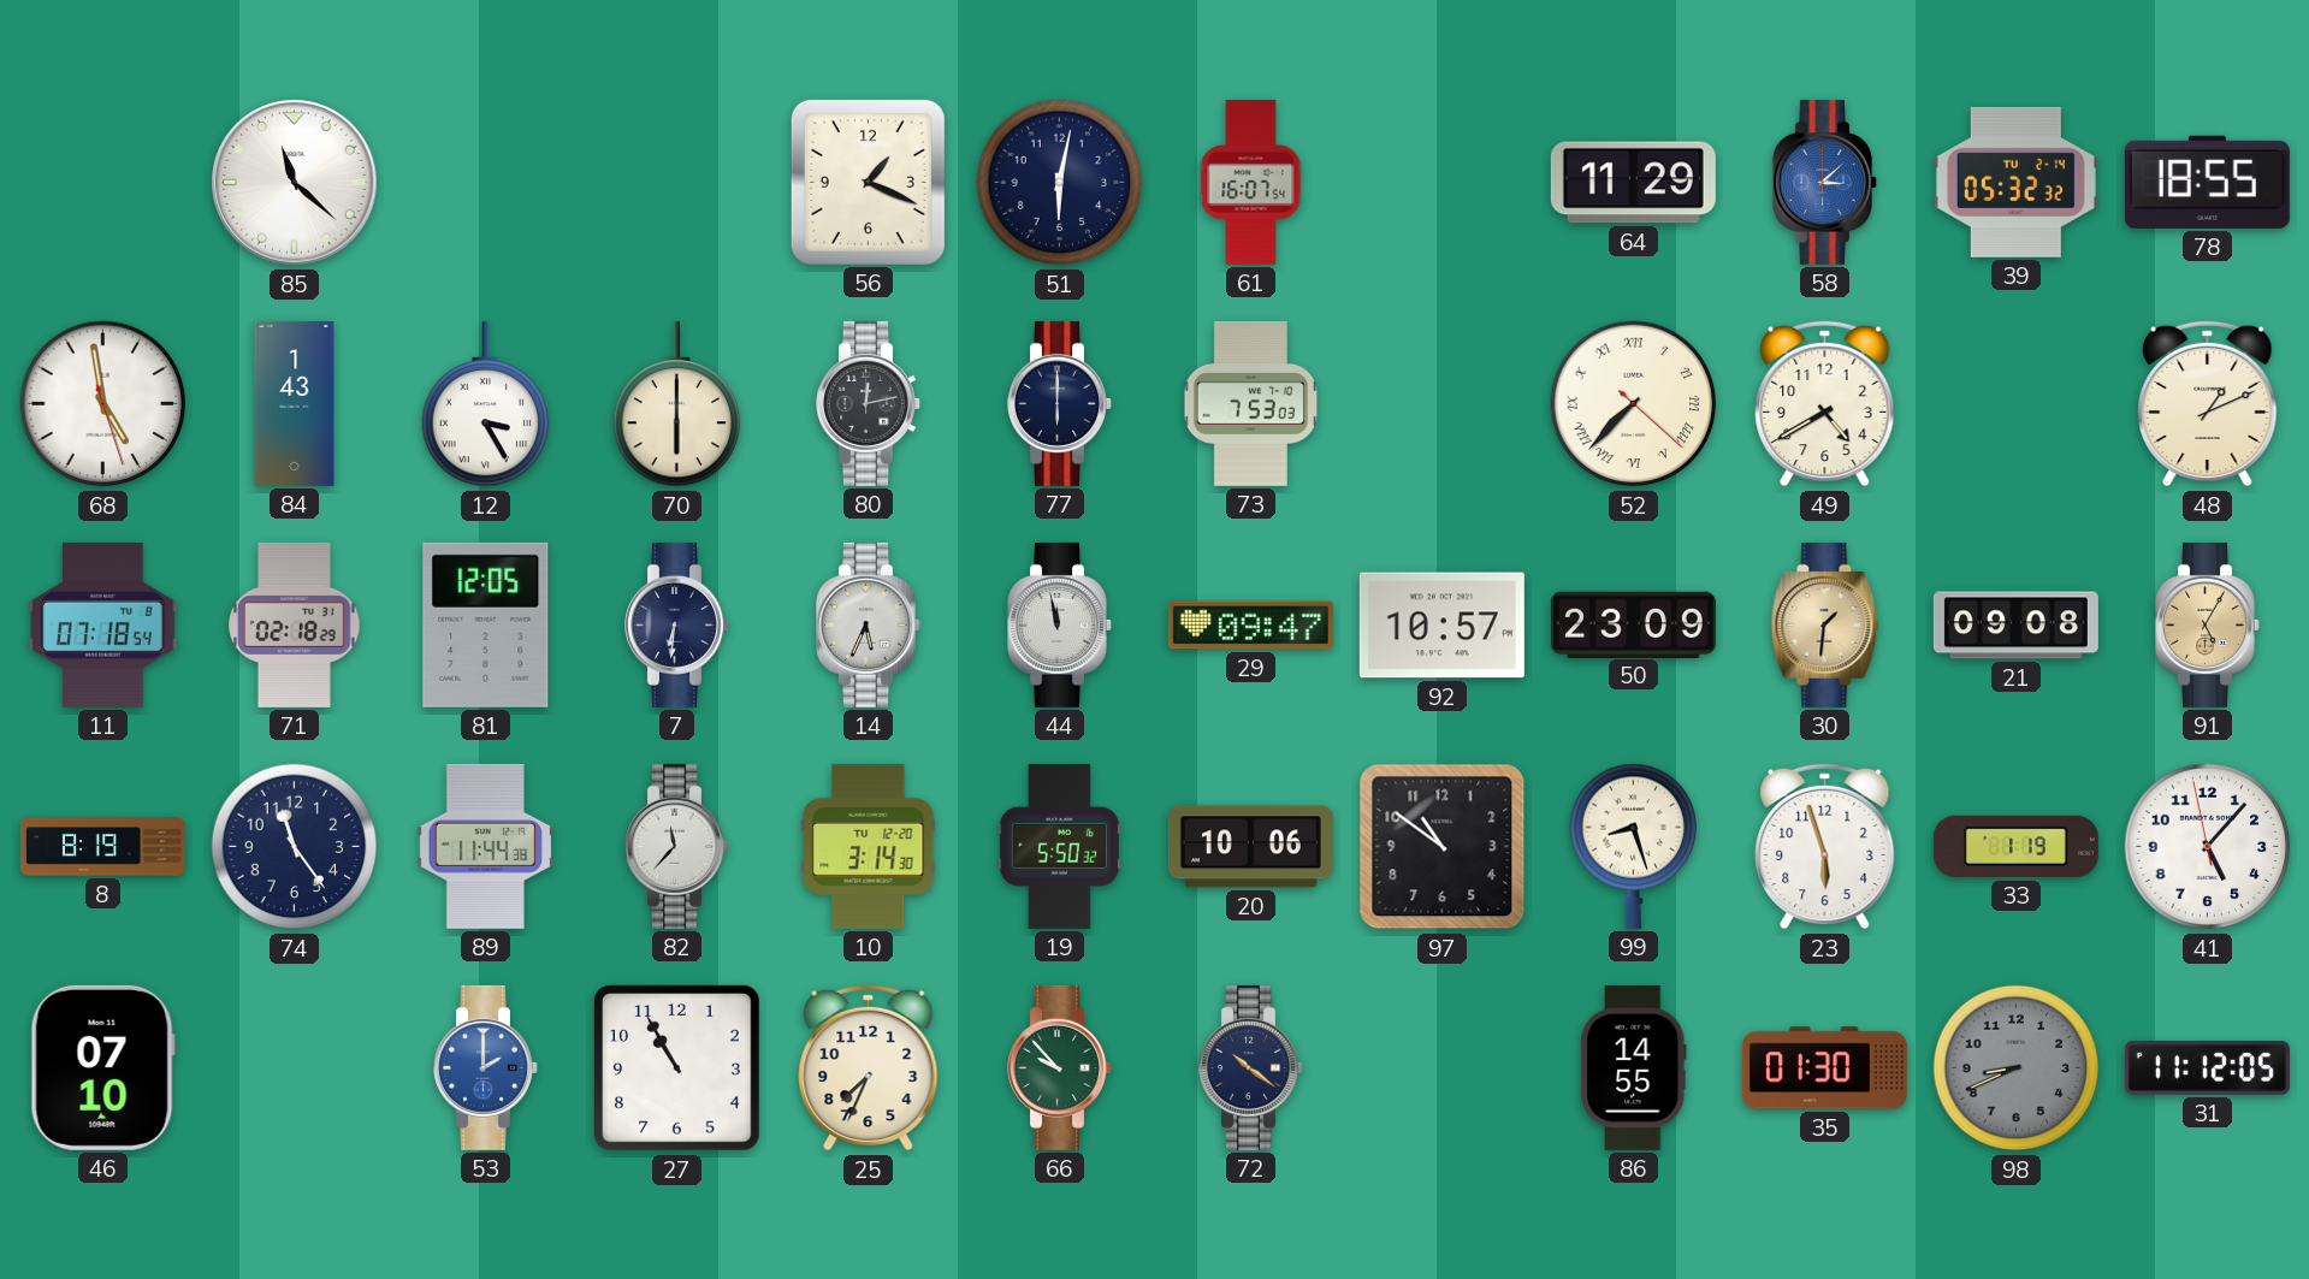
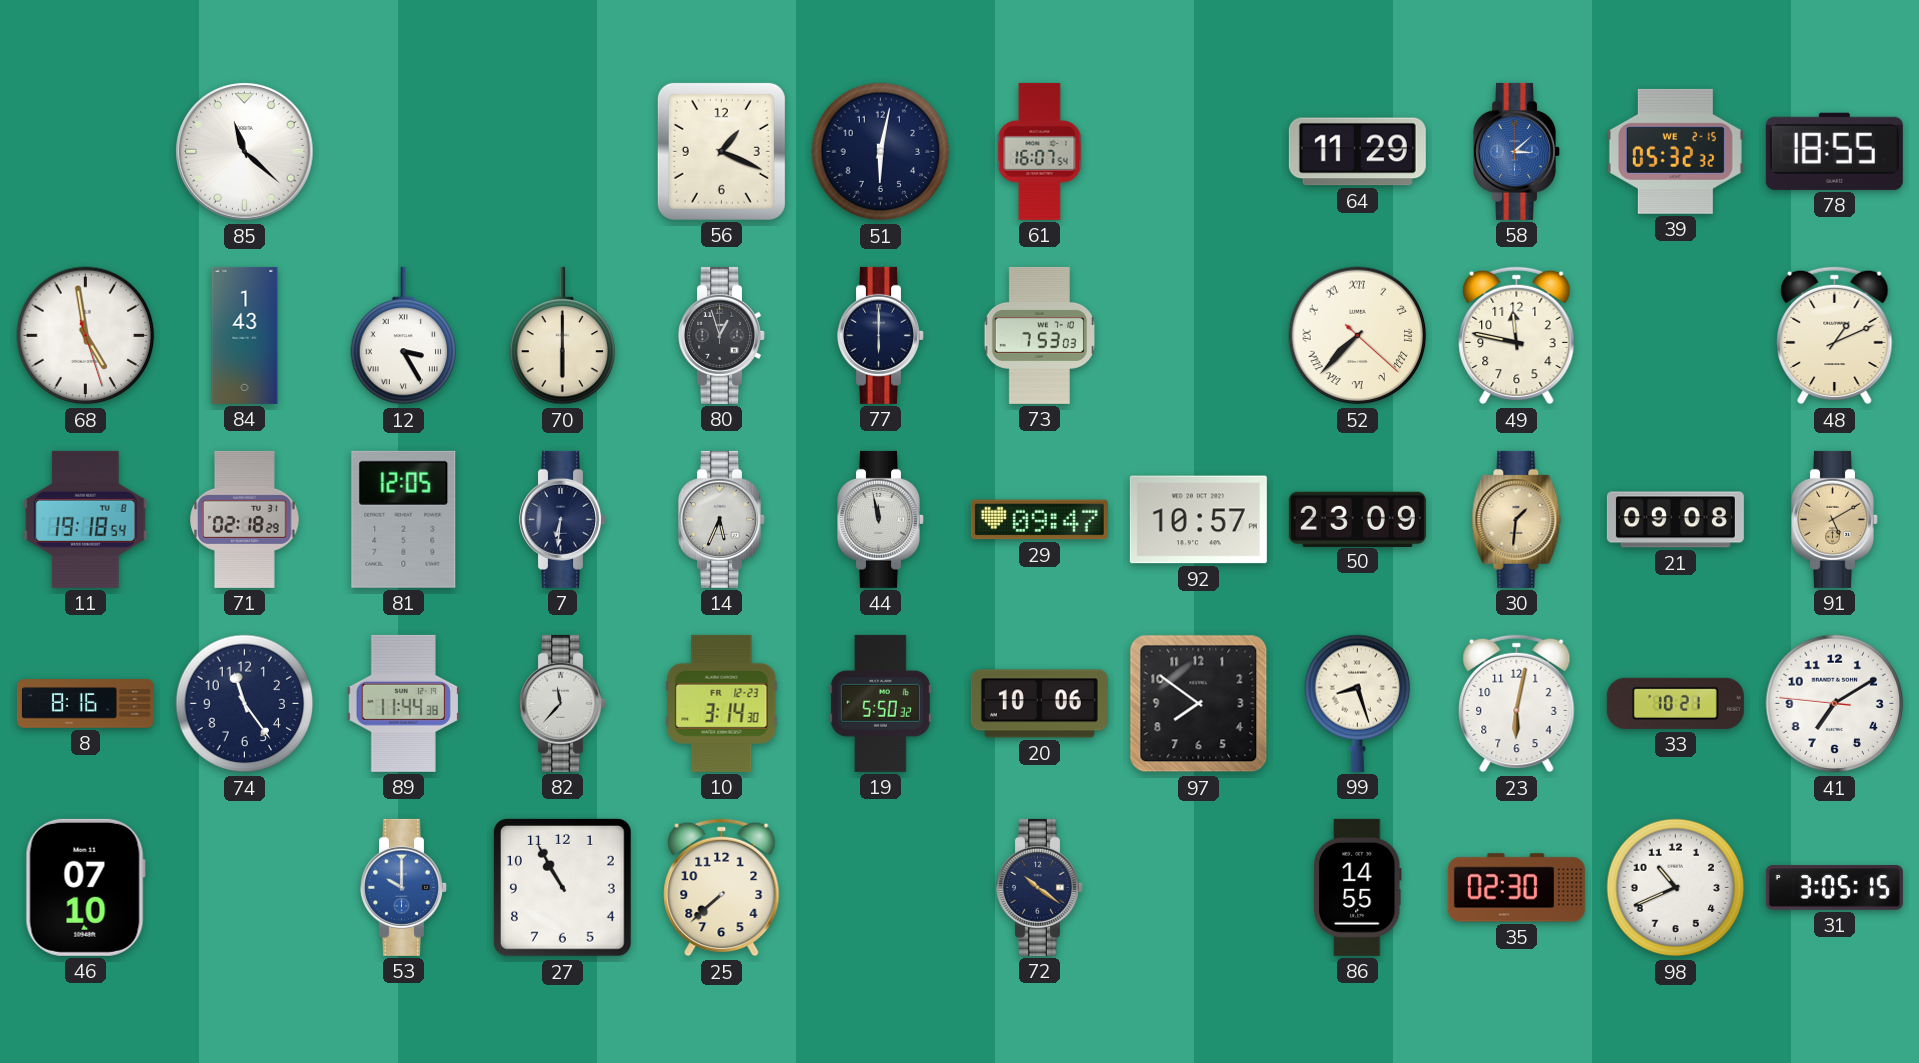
39 date: TU 2-14 -> WE 2-15
80: 12:13 -> 12:57
49: 4:40 -> 11:47
11: 07:18 -> 19:18
91: 5:05 -> 5:10
8: 8:19 -> 8:16
10 date: TU 12-20 -> FR 12-23
97: 10:51 -> 7:51
23: 5:57 -> 6:02
33: 1:19 -> 10:21
41: 5:06 -> 7:09
53: 2:00 -> 10:00
25: 7:34 -> 7:38
66: 9:53 -> none
35: 01:30 -> 02:30
98: 8:41 -> 10:41
98 dial: grey -> white
31: 11:12 -> 3:05
